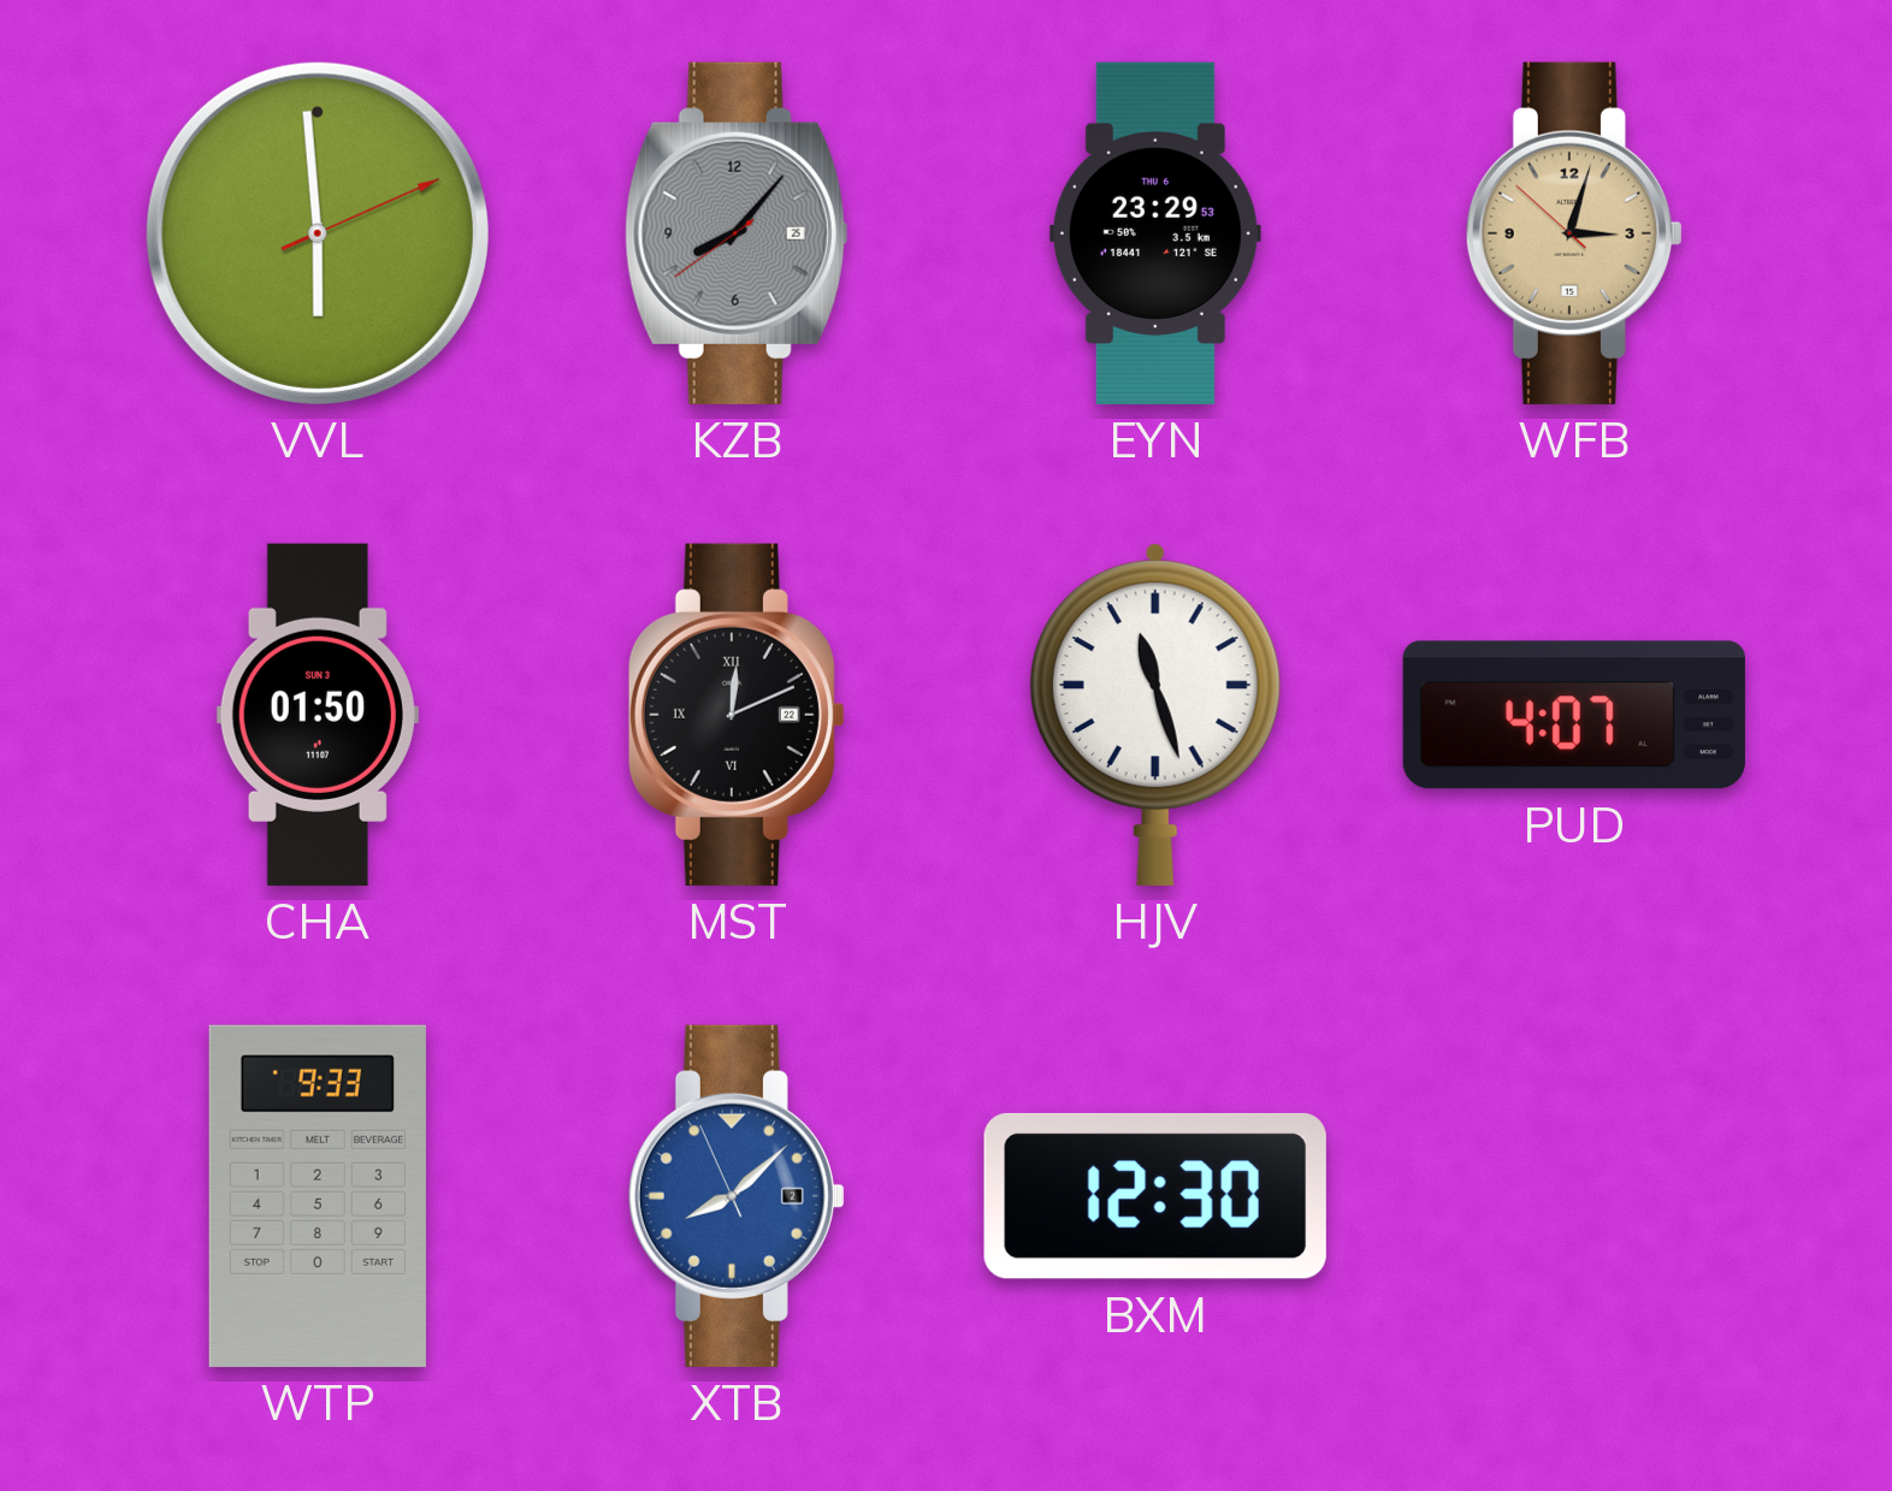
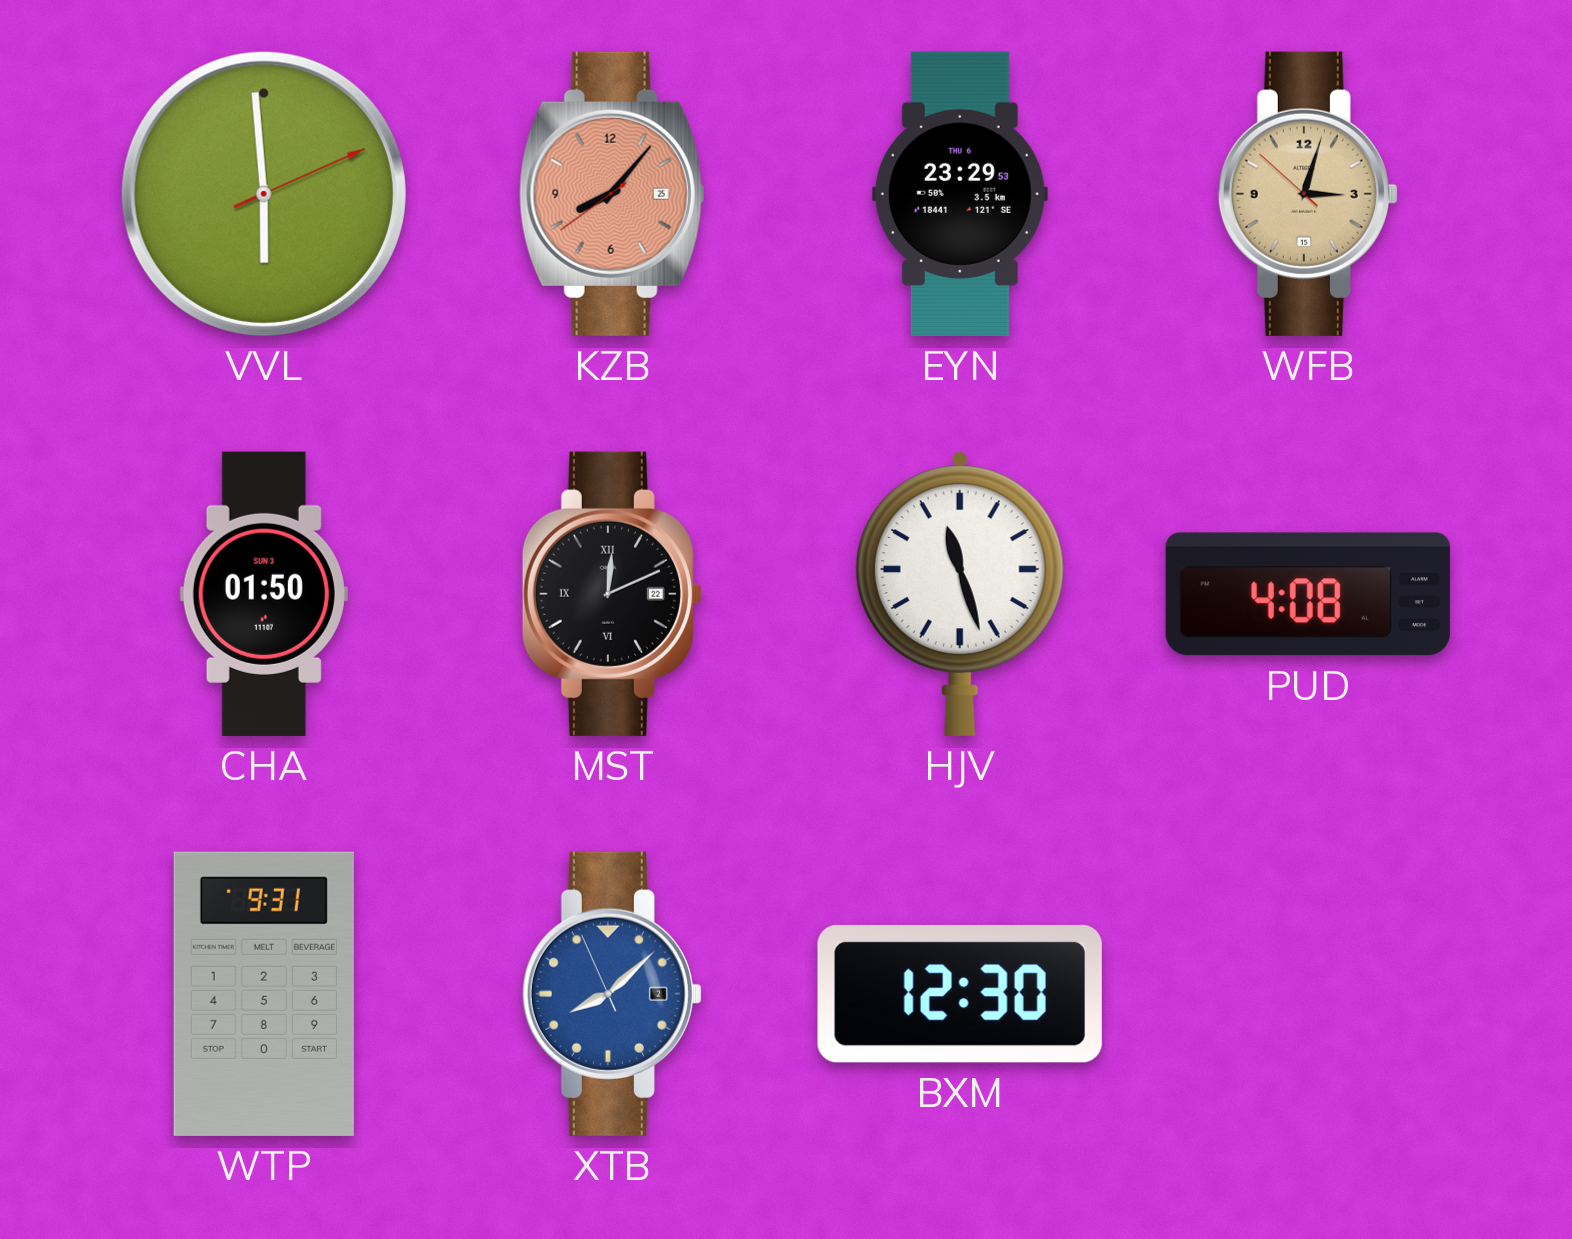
KZB dial: grey -> salmon
PUD: 4:07 -> 4:08
WTP: 9:33 -> 9:31
